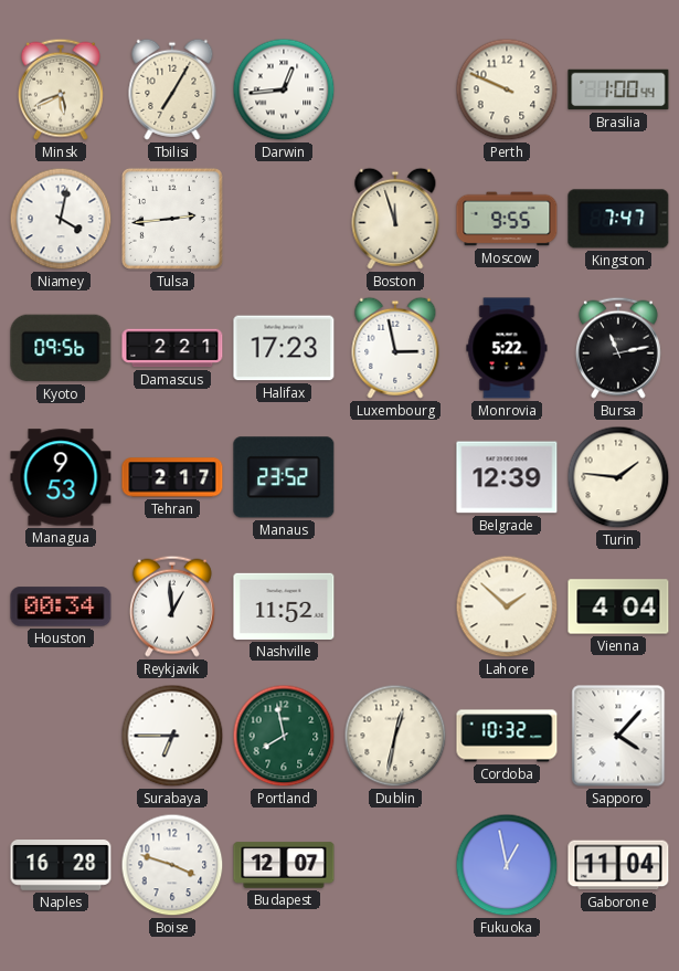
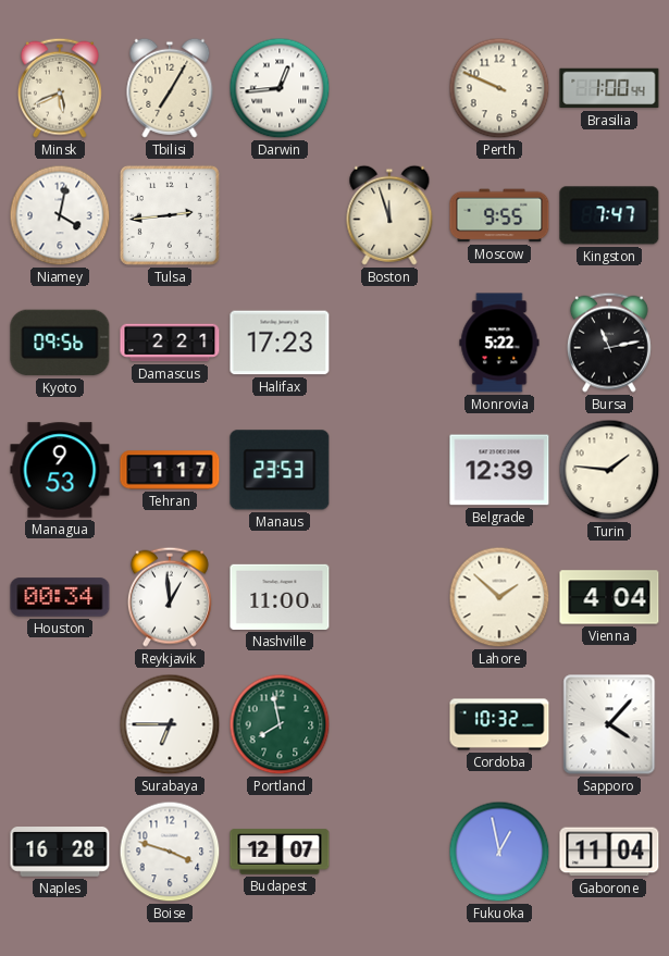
Luxembourg: 2:58 -> none
Tehran: 2:17 -> 1:17
Manaus: 23:52 -> 23:53
Nashville: 11:52 -> 11:00
Dublin: 12:32 -> none
